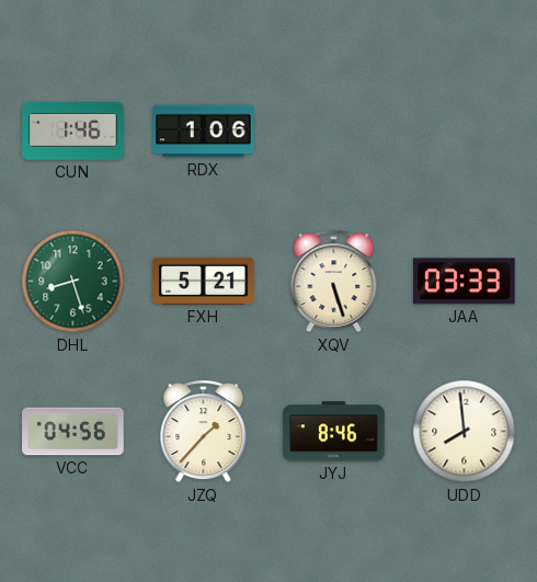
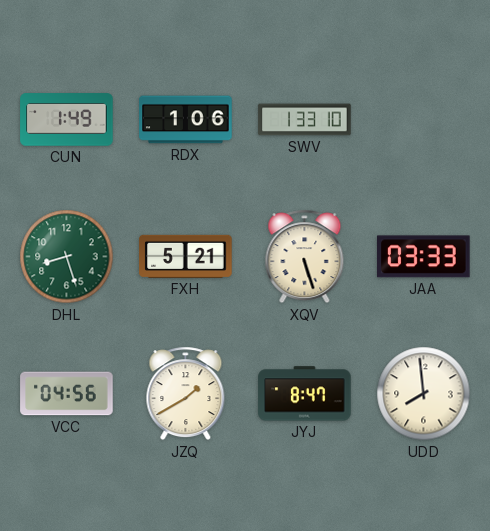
CUN: 1:46 -> 1:49
SWV: none -> 1:33
JZQ: 1:37 -> 1:40
JYJ: 8:46 -> 8:47
